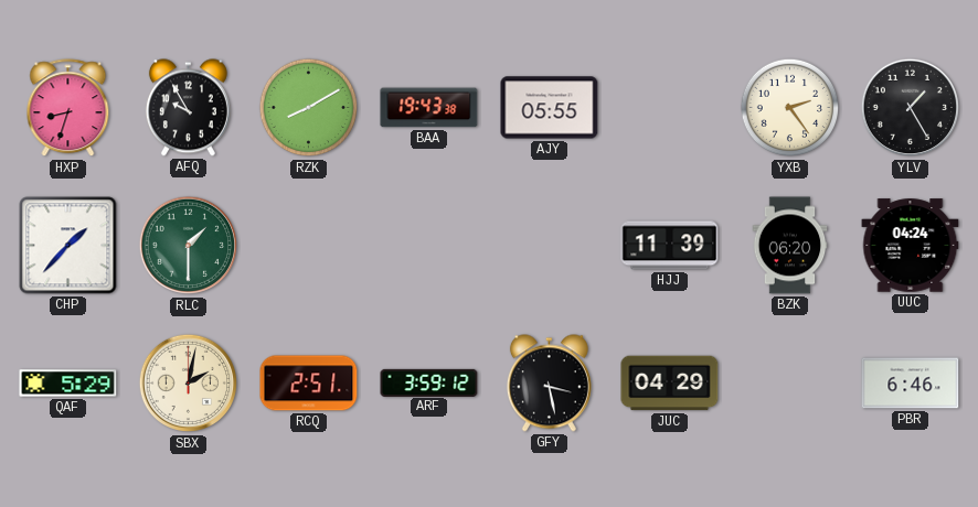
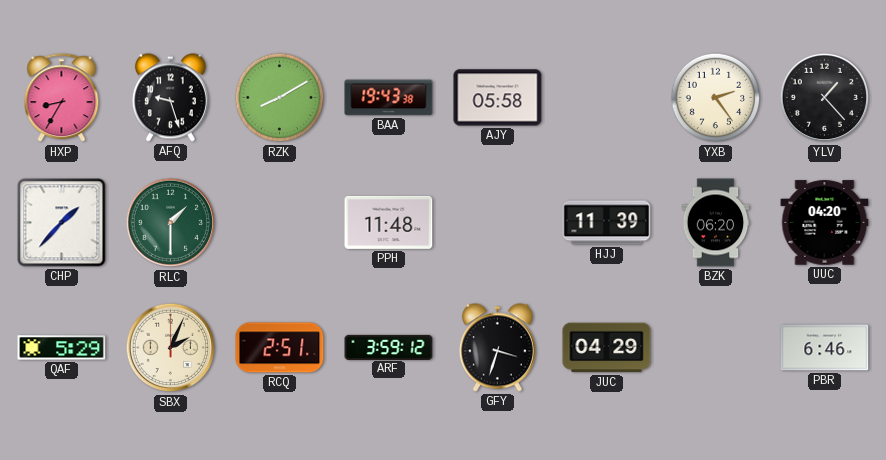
HXP: 8:33 -> 8:35
AFQ: 9:55 -> 9:27
AJY: 05:55 -> 05:58
YLV: 1:25 -> 1:23
PPH: none -> 11:48
UUC: 04:24 -> 04:20
SBX: 2:02 -> 2:04
GFY: 3:28 -> 3:33
